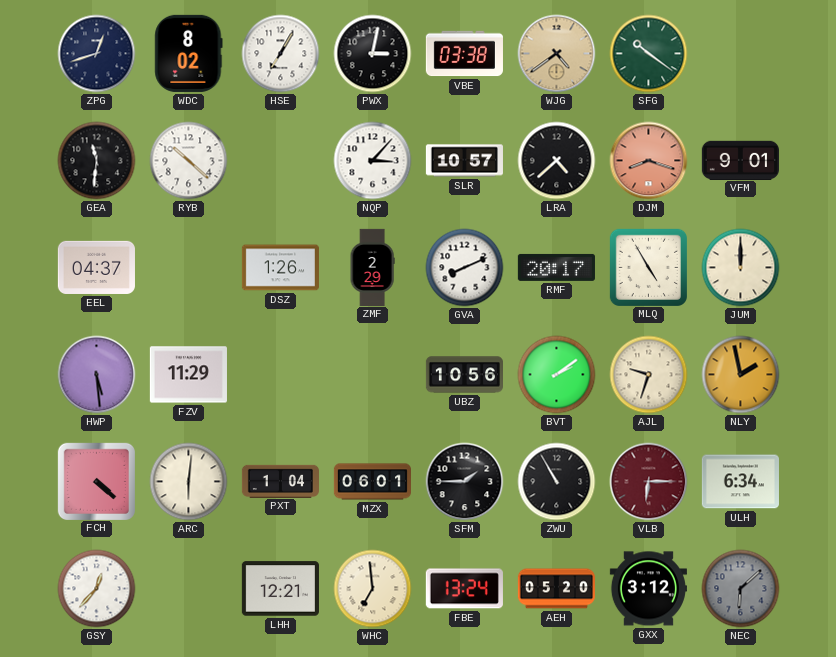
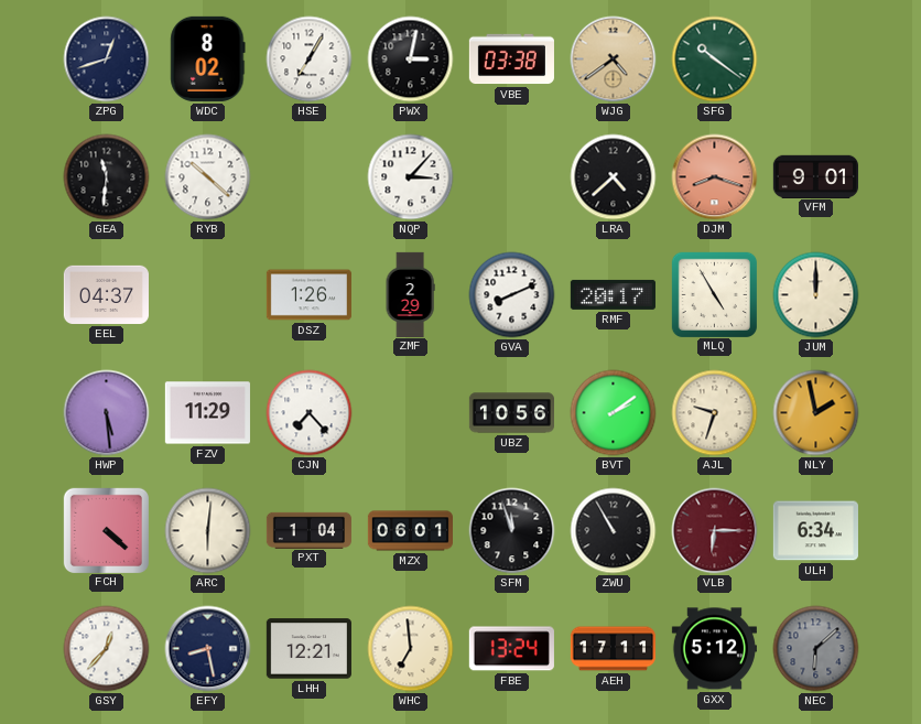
SLR: 10:57 -> none
CJN: none -> 7:23
SFM: 1:45 -> 11:57
EFY: none -> 8:28
AEH: 05:20 -> 17:11
GXX: 3:12 -> 5:12
